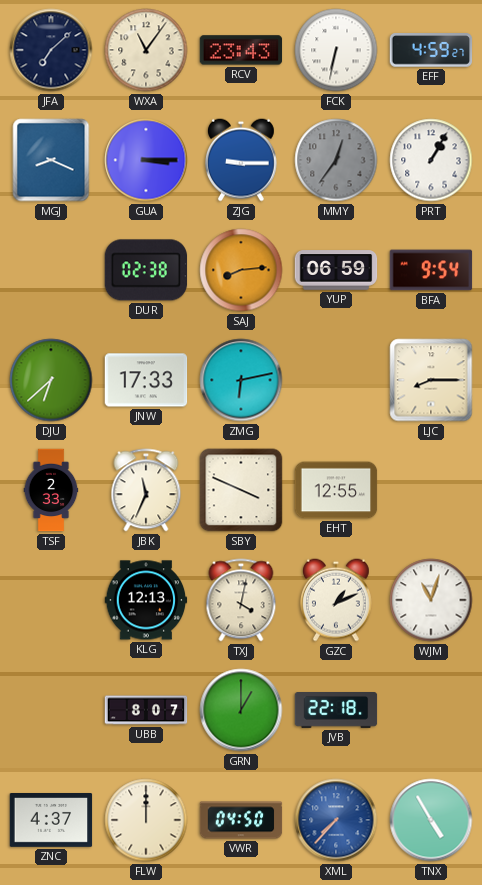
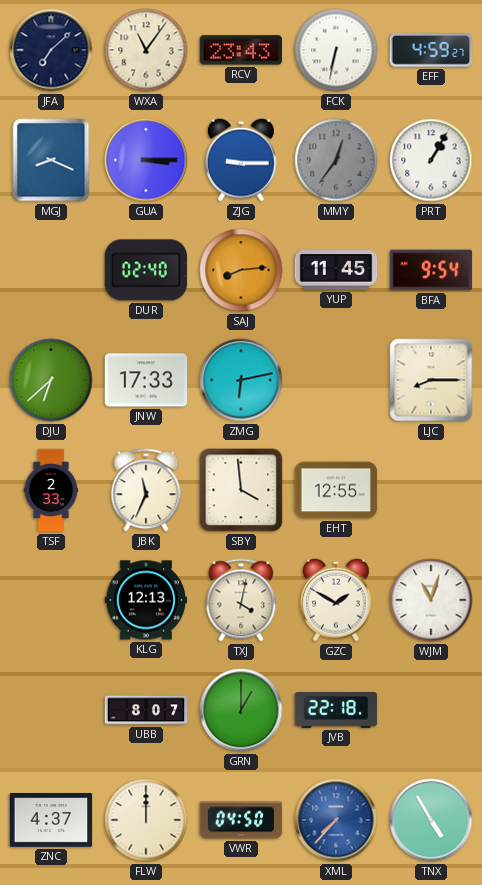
DUR: 02:38 -> 02:40
YUP: 06:59 -> 11:45
SBY: 3:49 -> 3:59
GZC: 1:11 -> 1:50
